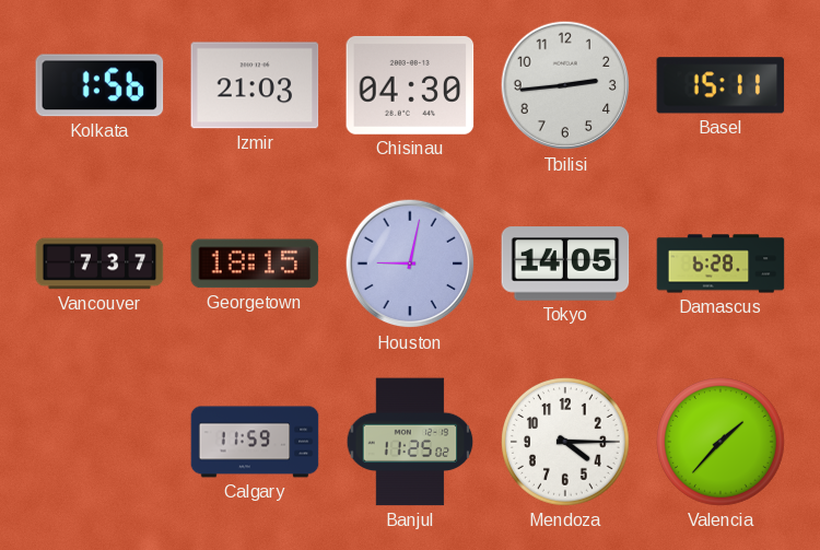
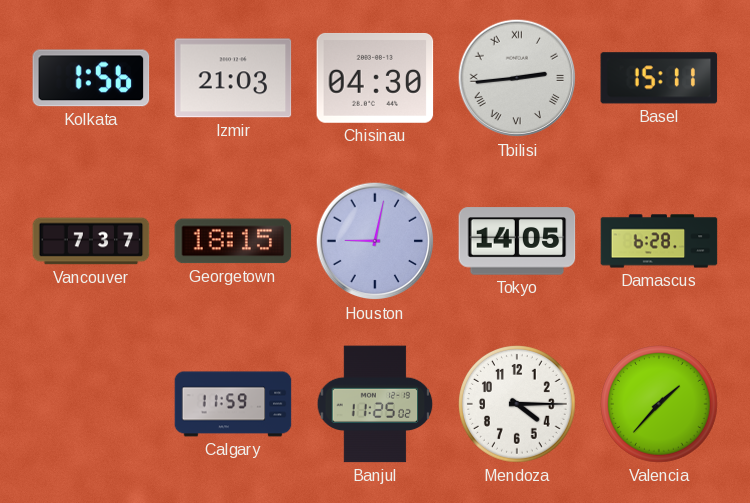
Tbilisi numerals: Arabic -> Roman
